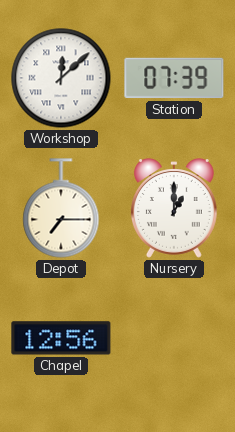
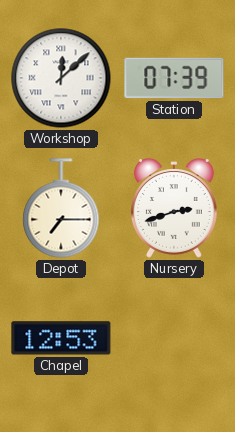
Nursery: 1:00 -> 2:42
Chapel: 12:56 -> 12:53
